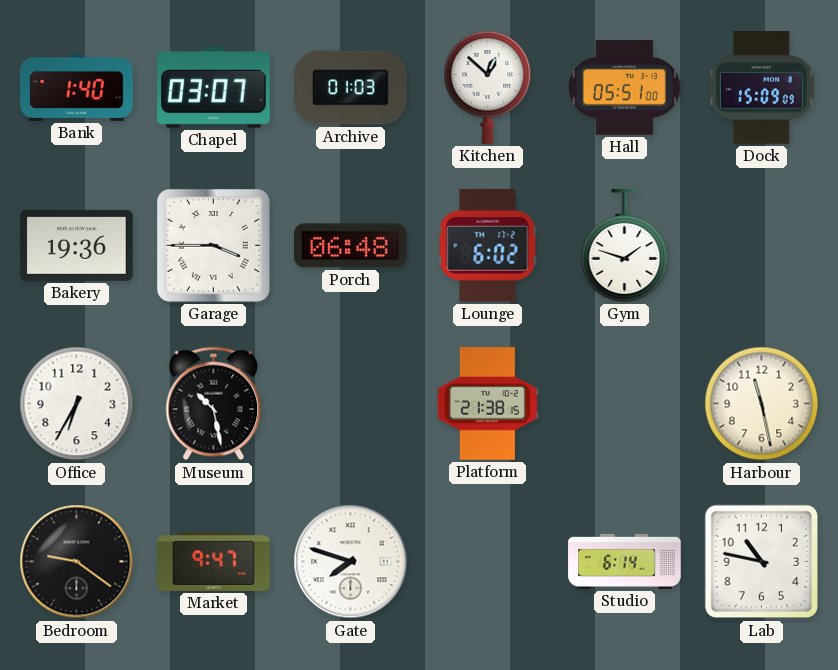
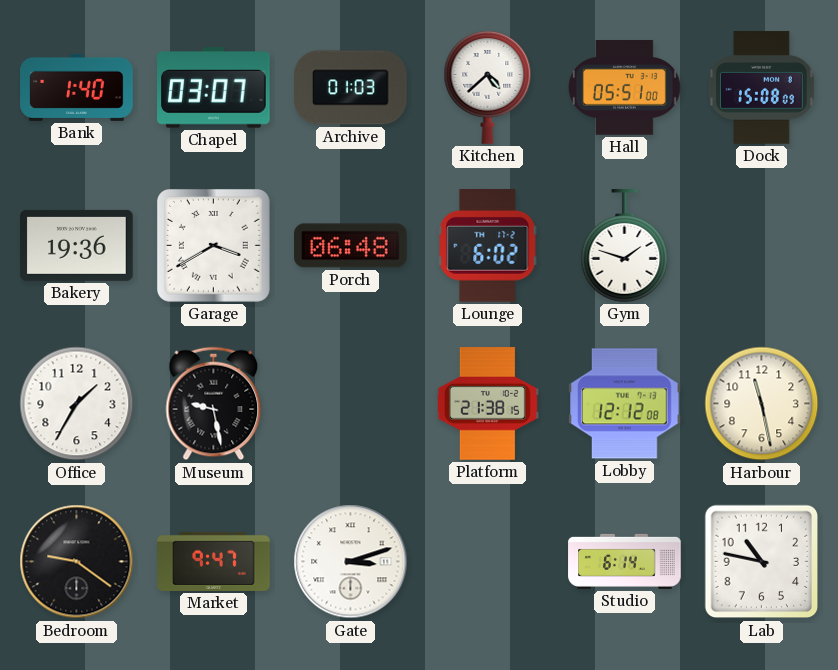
Kitchen: 12:52 -> 4:38
Dock: 15:09 -> 15:08
Garage: 3:45 -> 3:40
Office: 6:35 -> 1:35
Museum: 10:28 -> 9:28
Lobby: none -> 12:12
Gate: 7:48 -> 3:12
